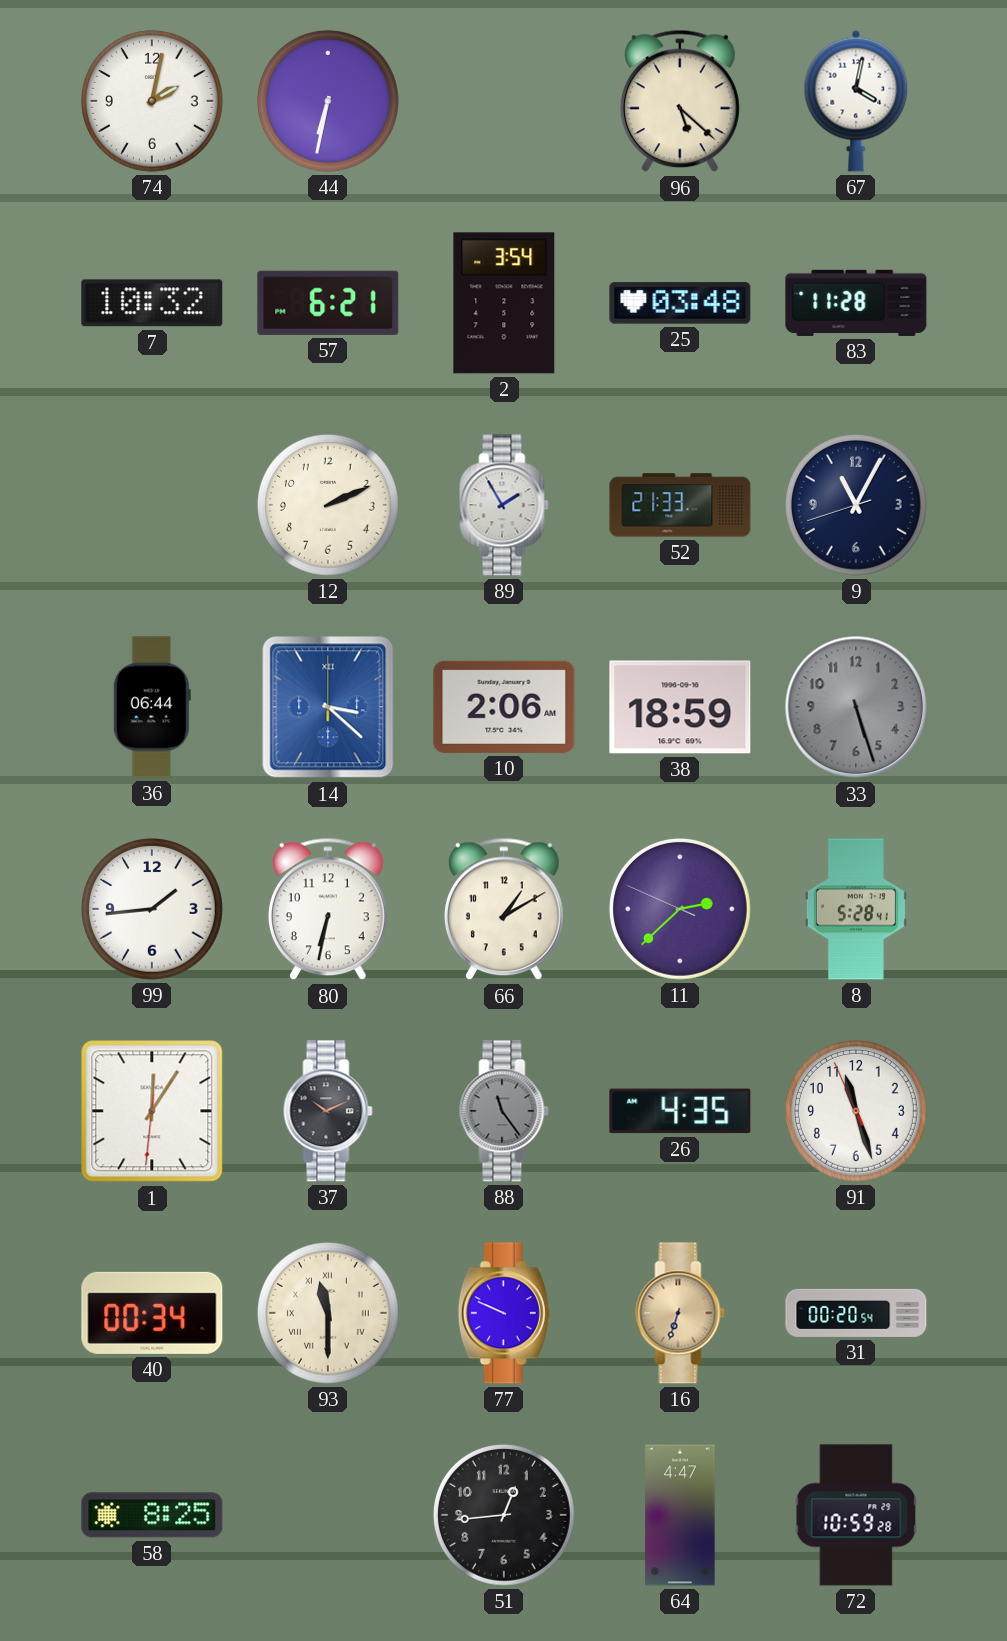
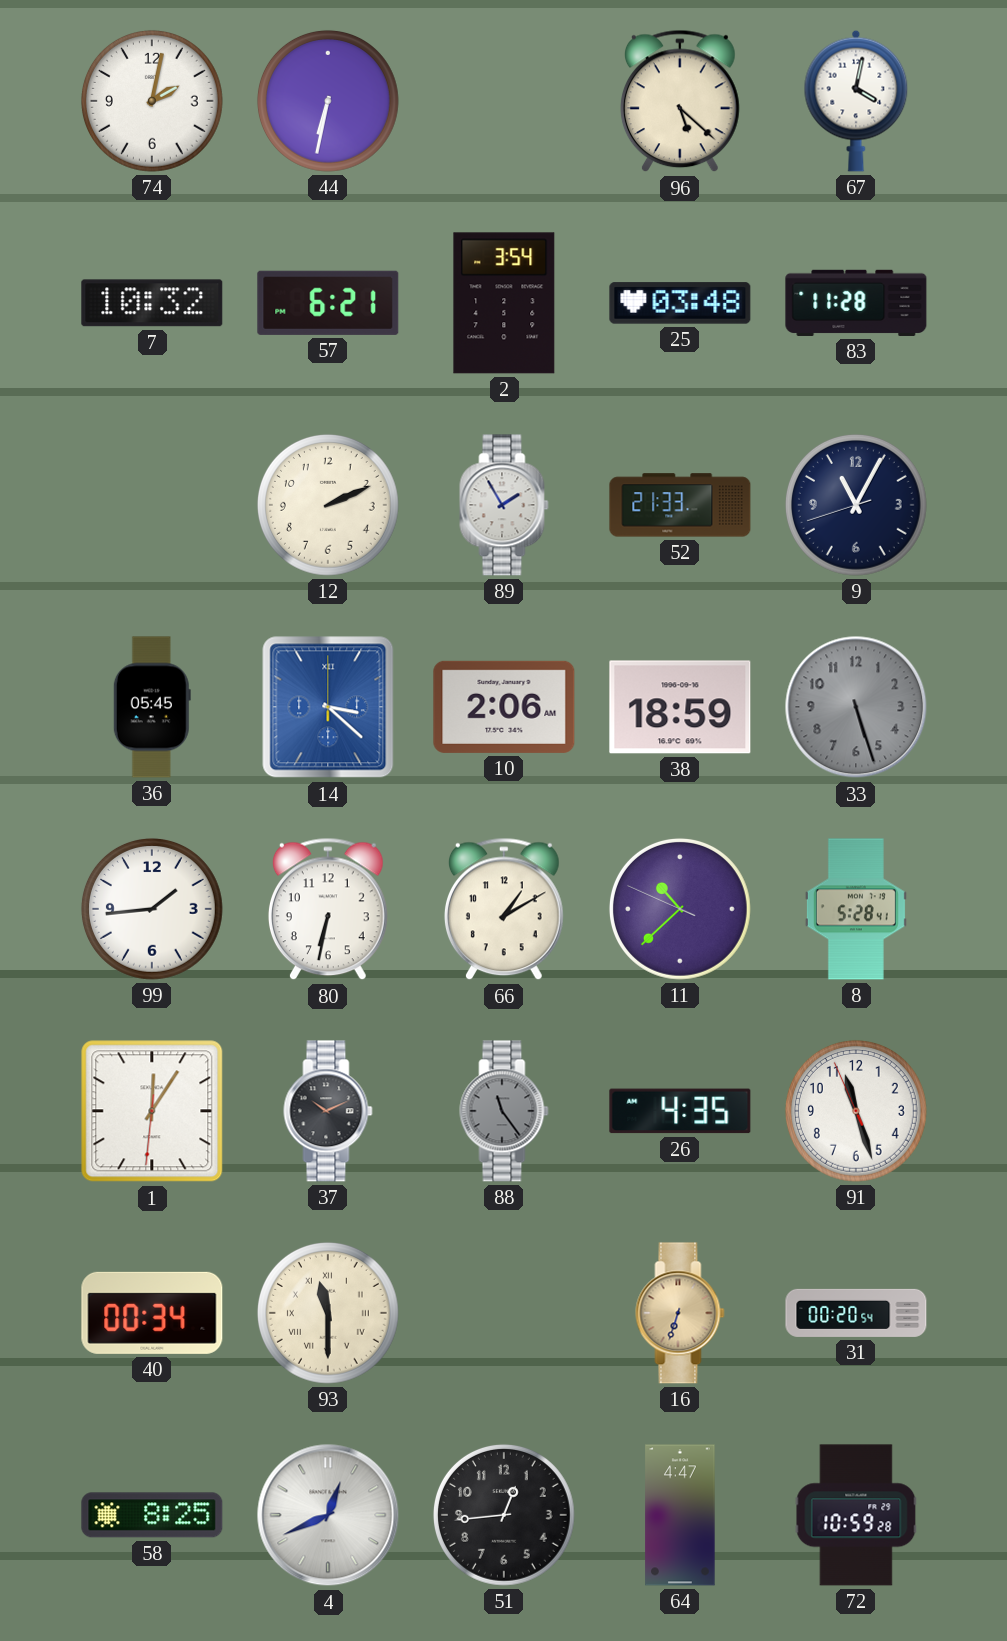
36: 06:44 -> 05:45
11: 2:37 -> 10:37
77: 9:49 -> none
4: none -> 12:41
